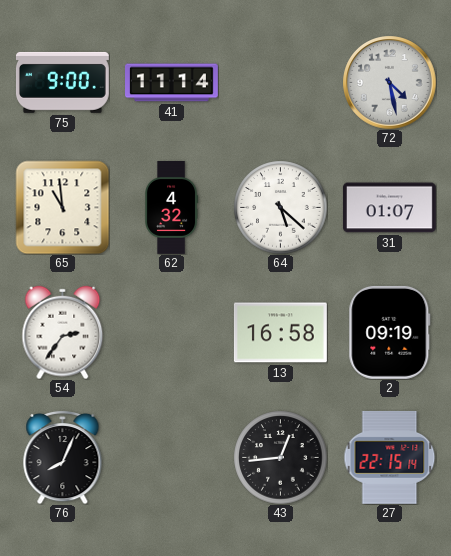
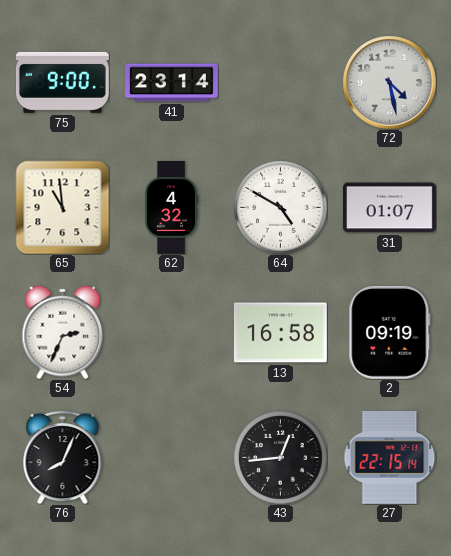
41: 11:14 -> 23:14
64: 5:22 -> 4:50
54: 2:36 -> 2:34
